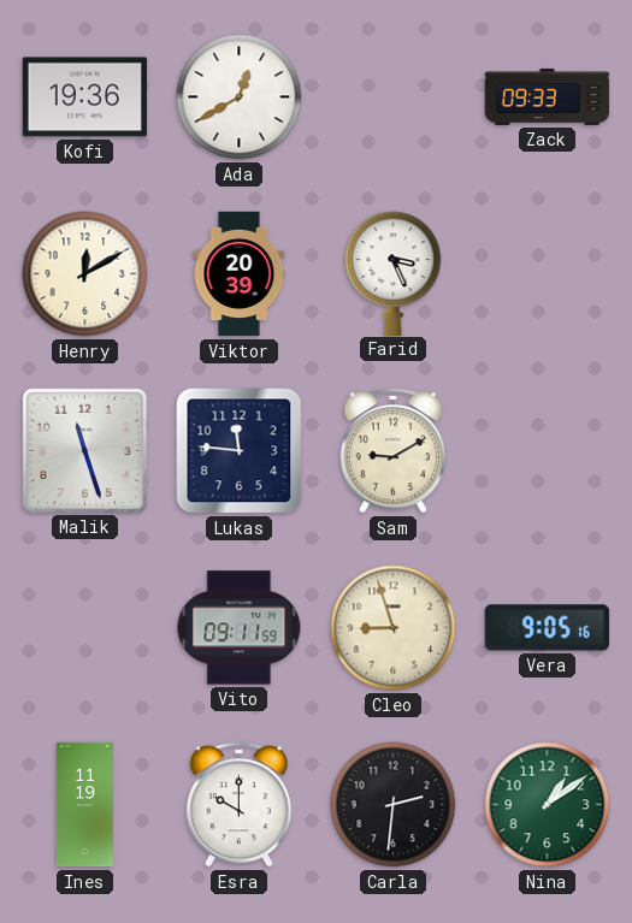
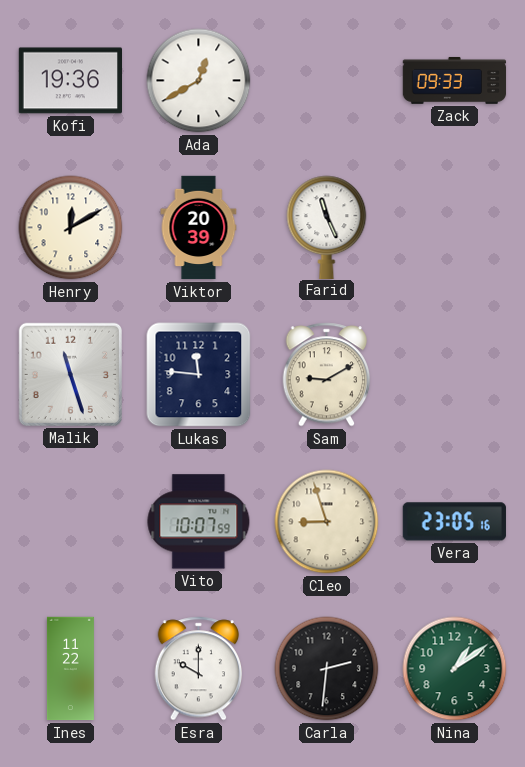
Farid: 3:26 -> 11:26
Vito: 09:11 -> 10:07
Vera: 9:05 -> 23:05
Ines: 11:19 -> 11:22
